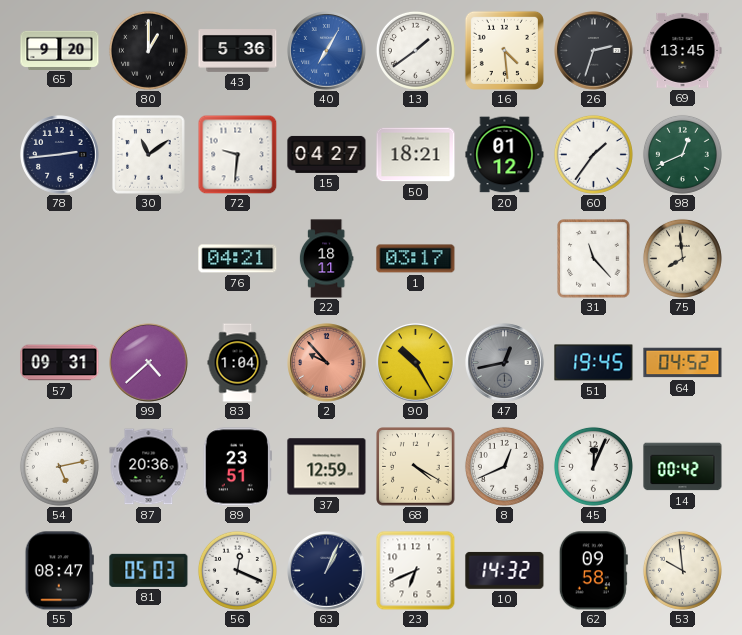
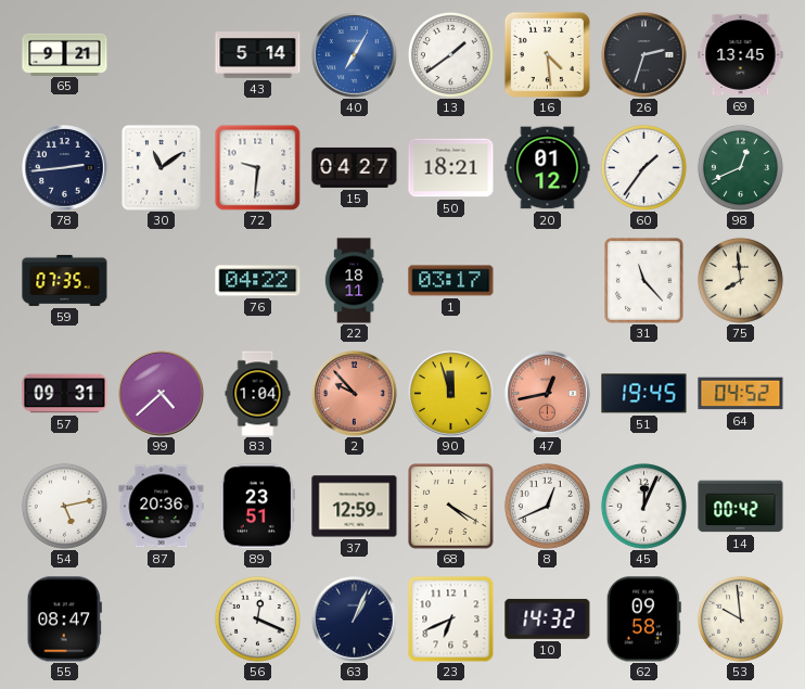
65: 9:20 -> 9:21
80: 1:00 -> none
43: 5:36 -> 5:14
59: none -> 07:35
76: 04:21 -> 04:22
90: 10:25 -> 11:57
47 dial: grey -> salmon
81: 05:03 -> none
